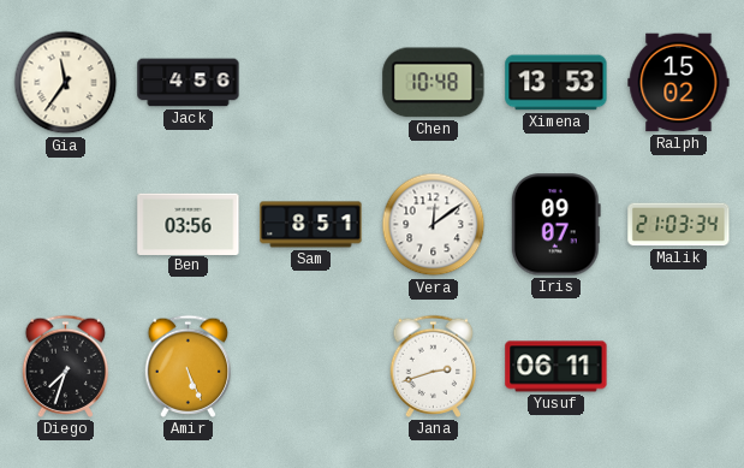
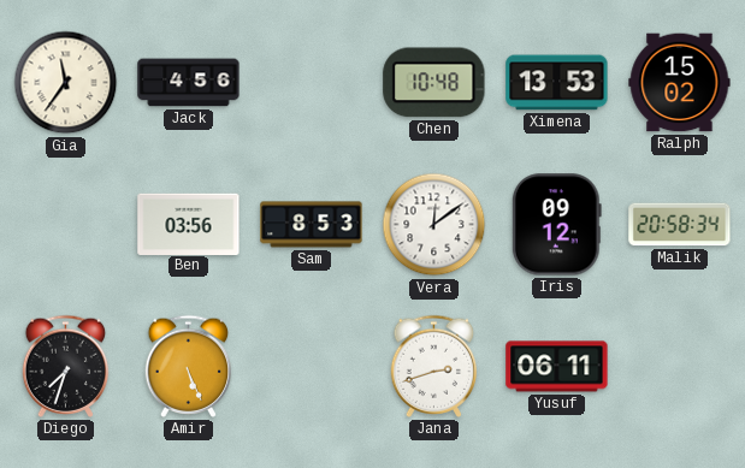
Sam: 8:51 -> 8:53
Iris: 09:07 -> 09:12
Malik: 21:03 -> 20:58
